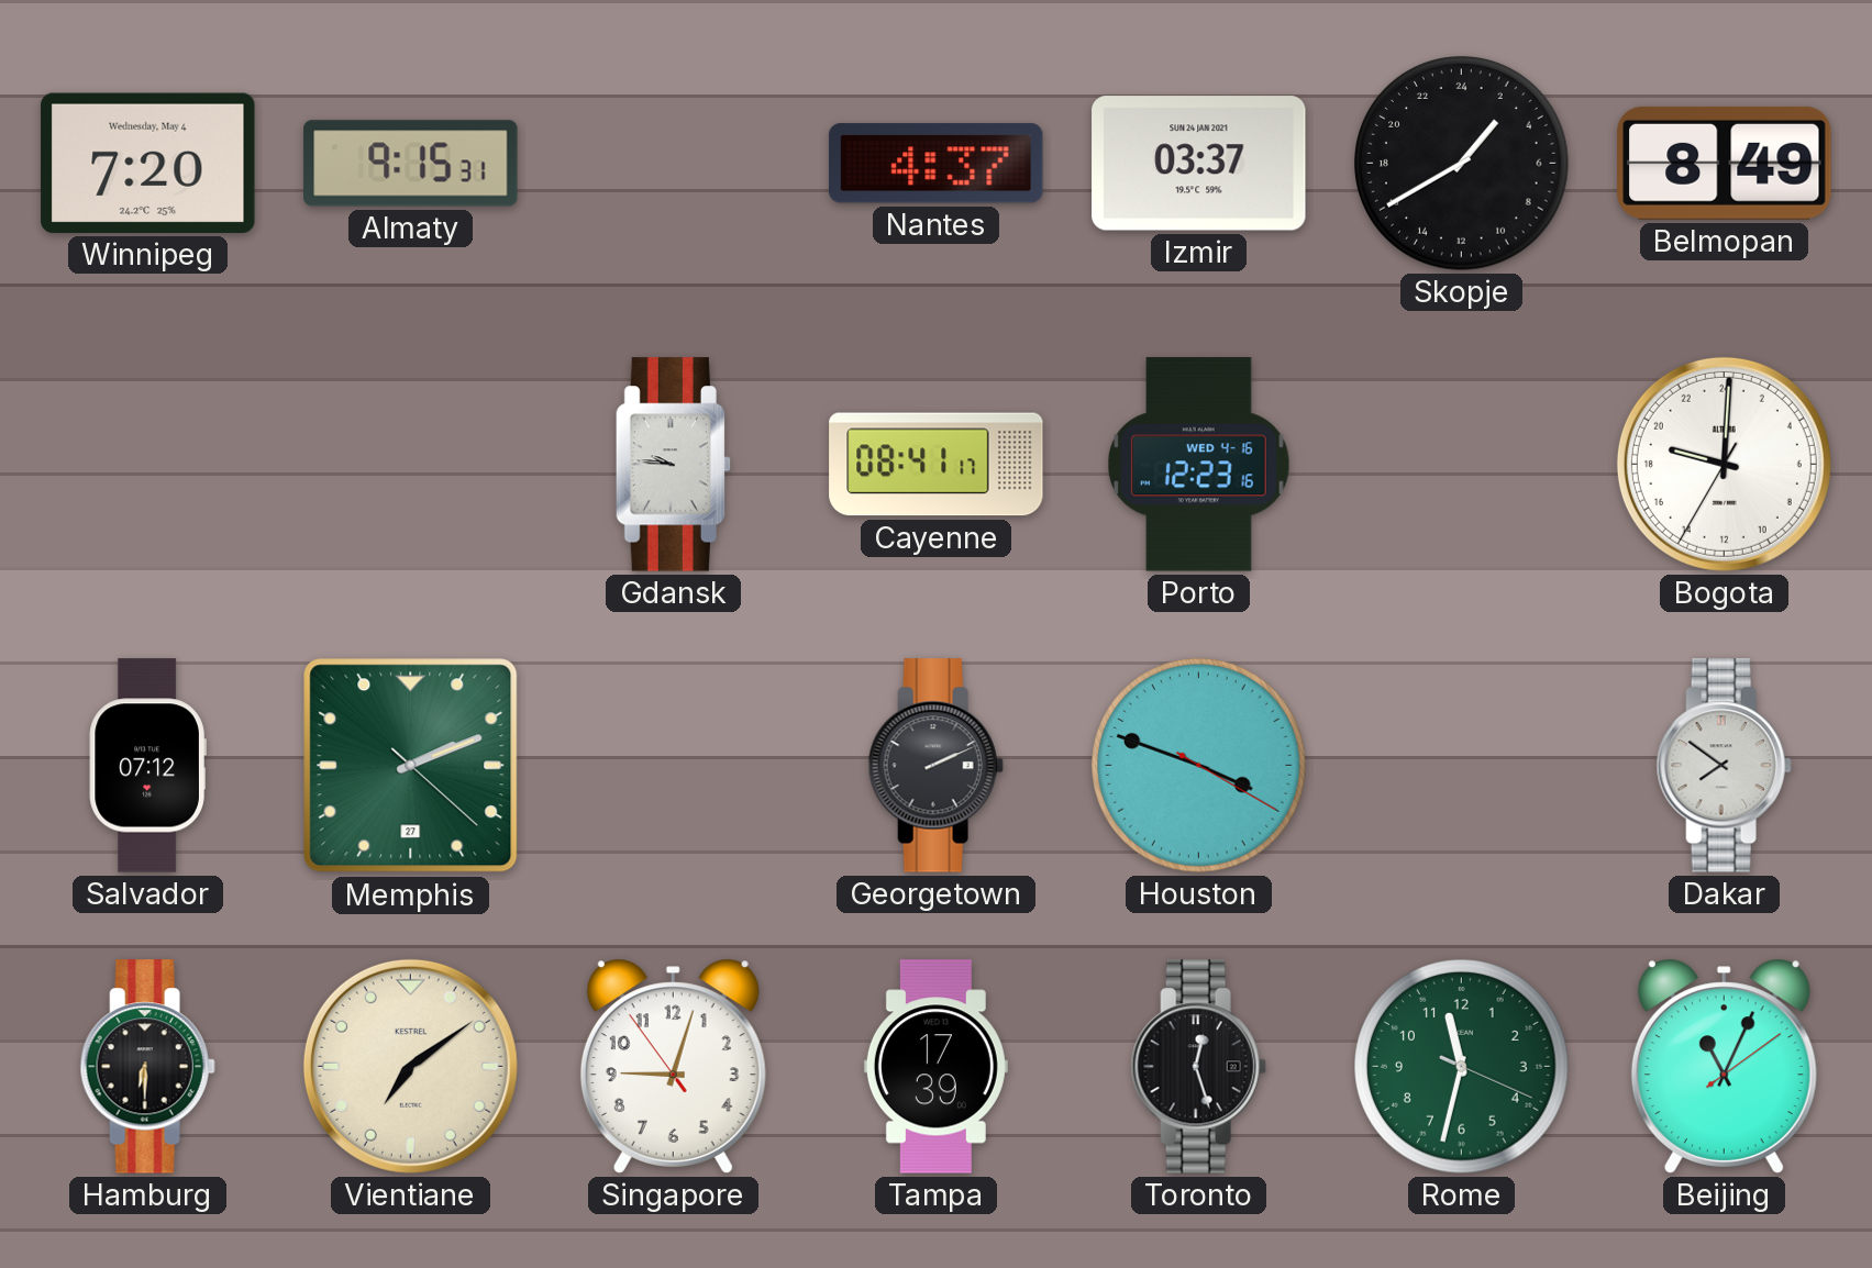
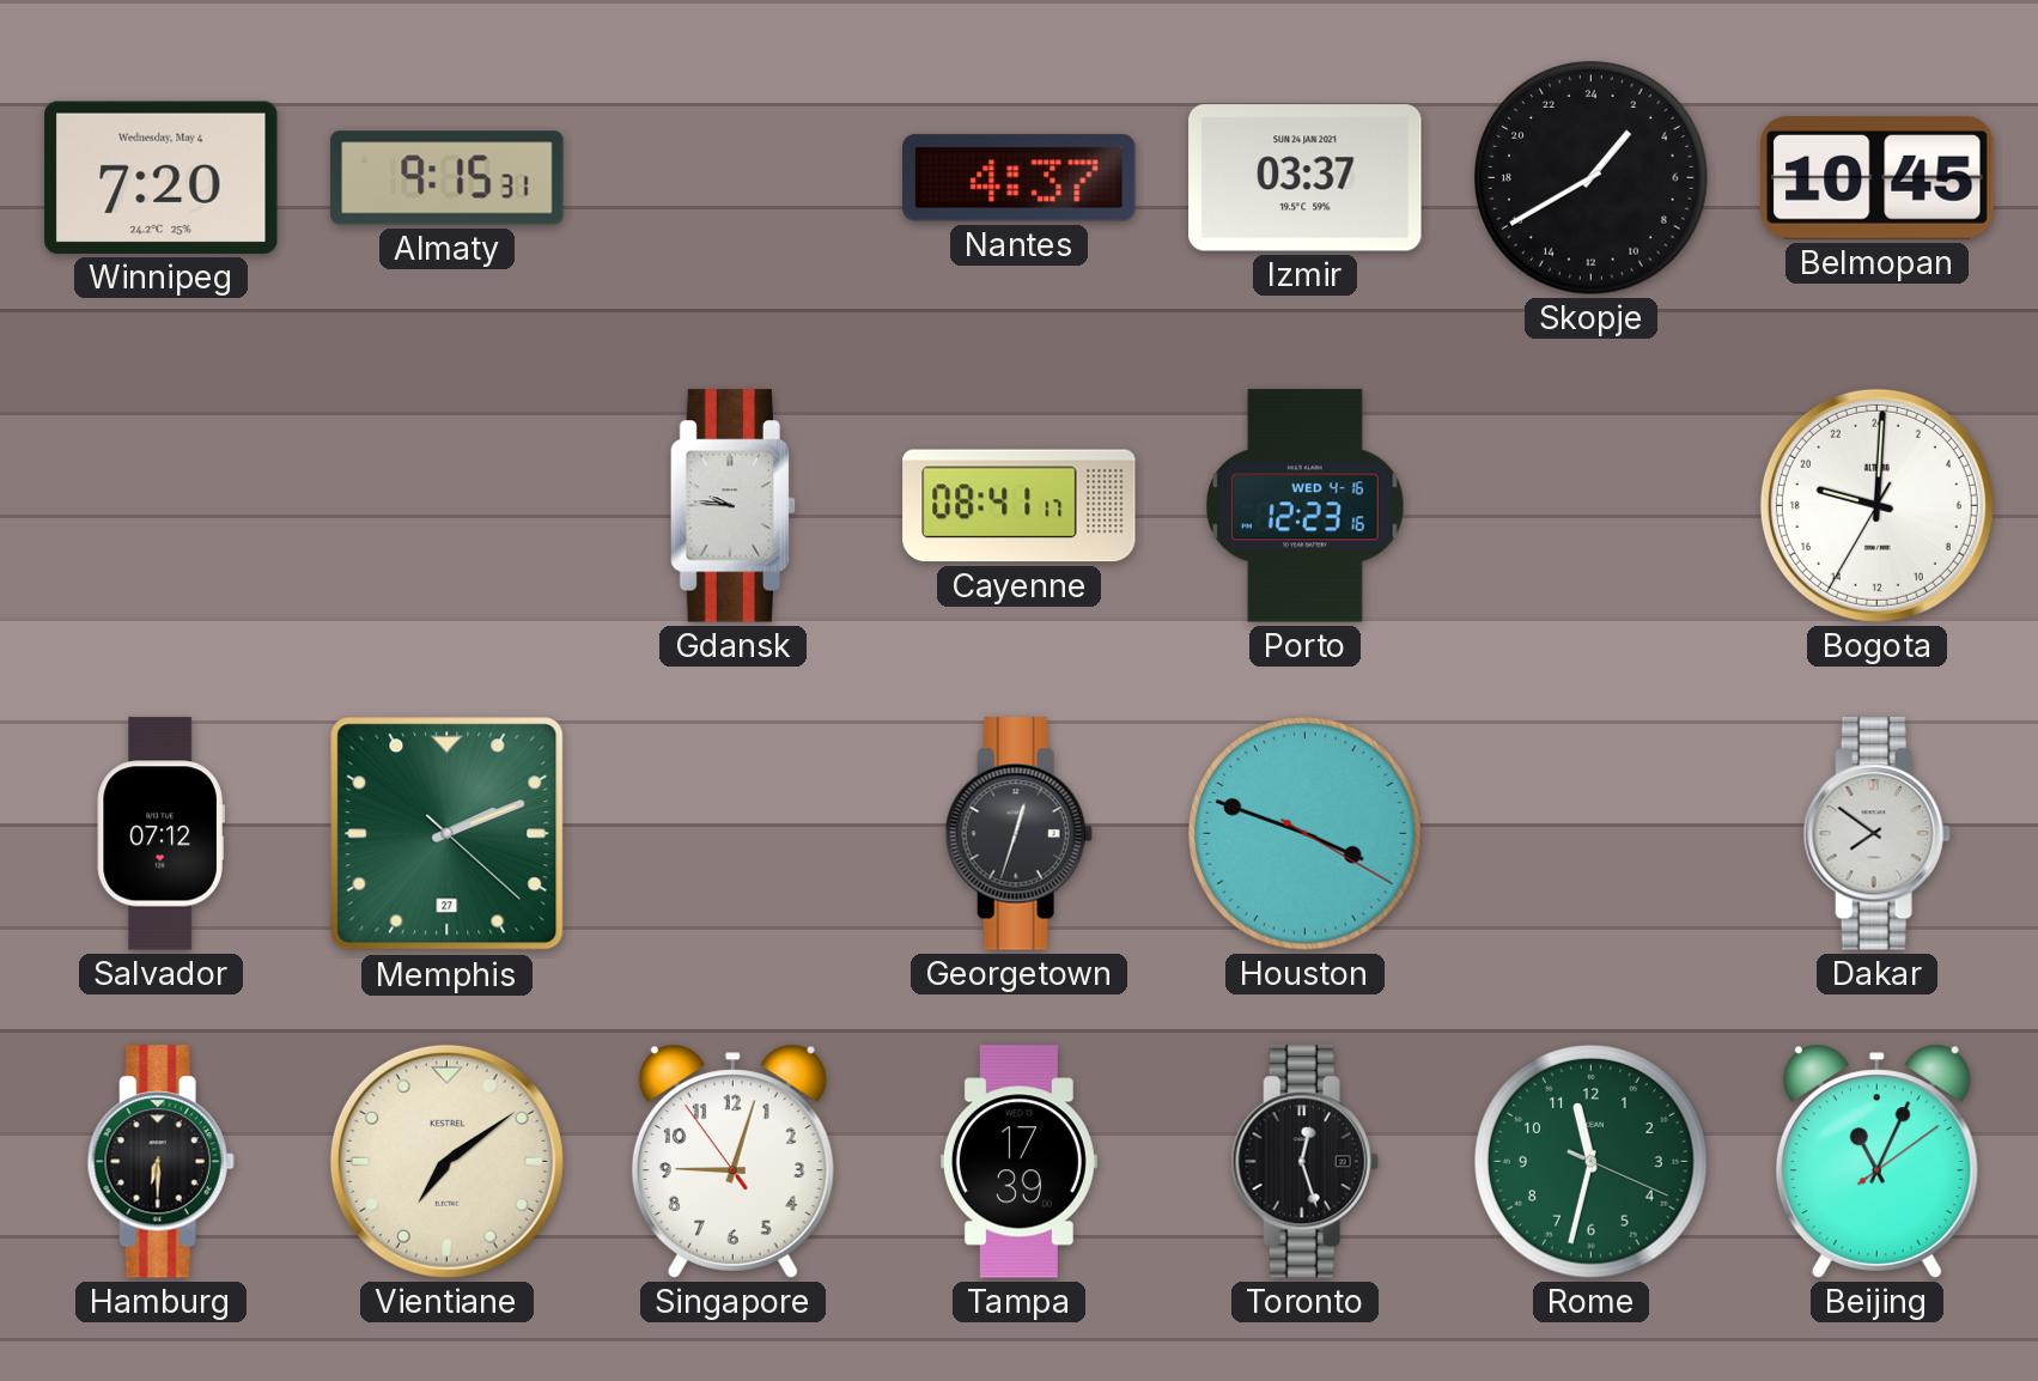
Belmopan: 8:49 -> 10:45
Georgetown: 2:11 -> 12:33
